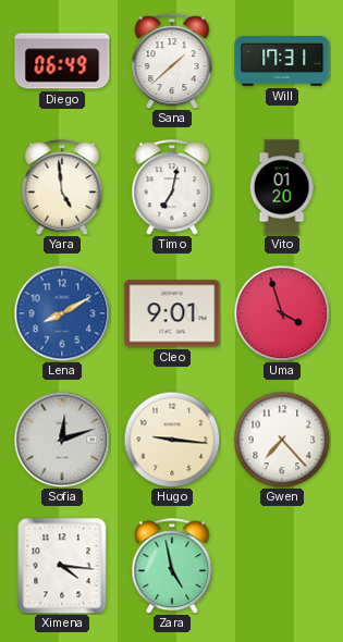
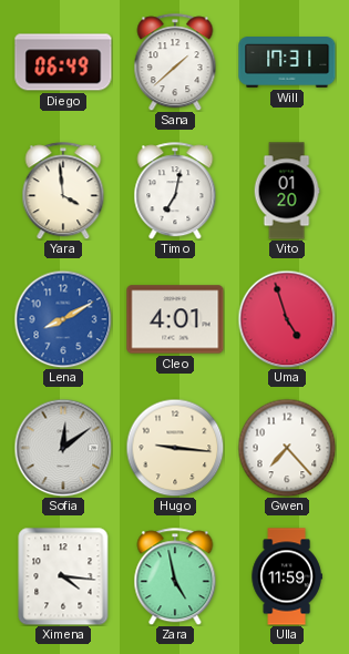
Yara: 4:59 -> 3:59
Cleo: 9:01 -> 4:01
Uma: 3:57 -> 4:57
Sofia: 12:12 -> 12:09
Ulla: none -> 11:59
